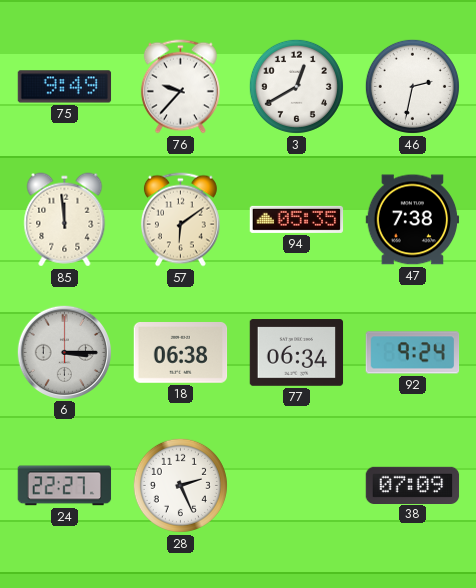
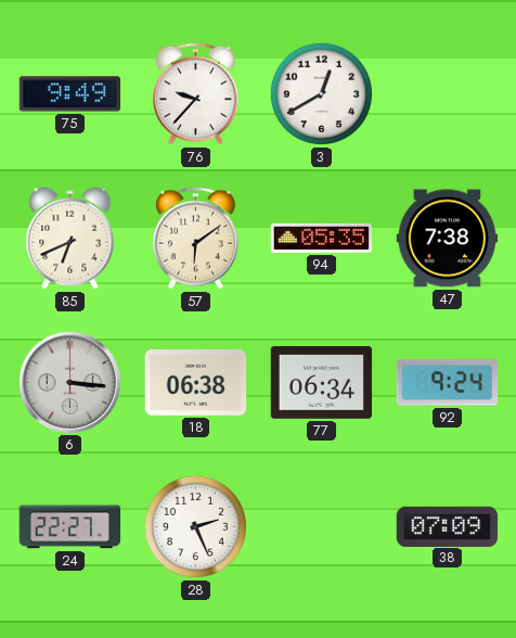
46: 2:32 -> none
85: 11:59 -> 6:41
6: 3:15 -> 3:16
